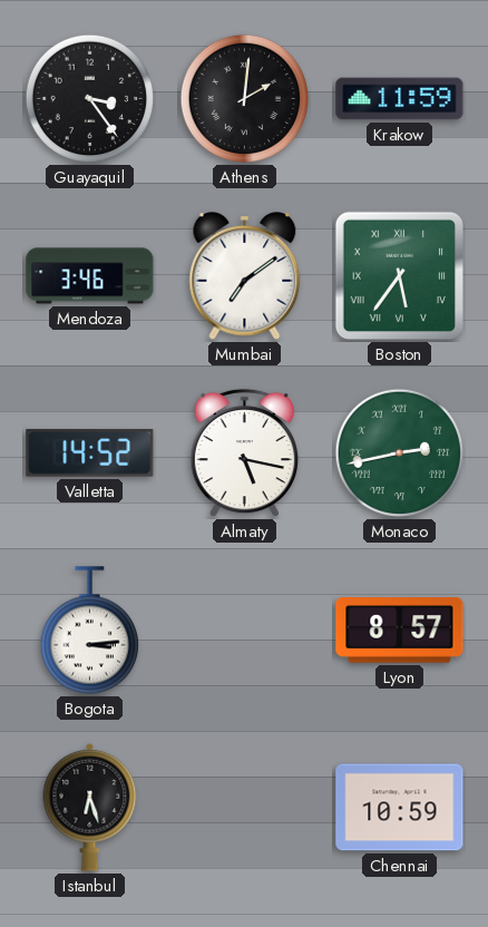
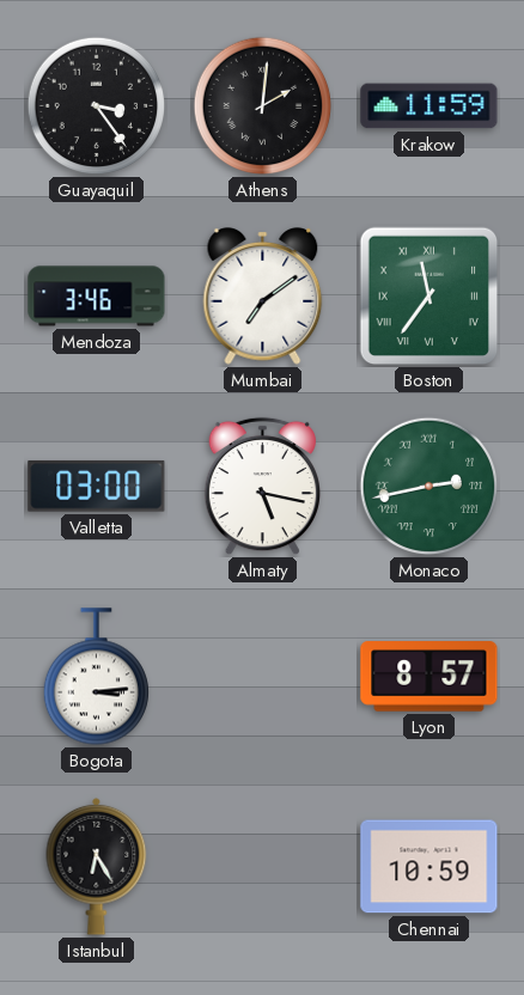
Boston: 5:36 -> 11:36
Valletta: 14:52 -> 03:00
Istanbul: 6:27 -> 6:25
